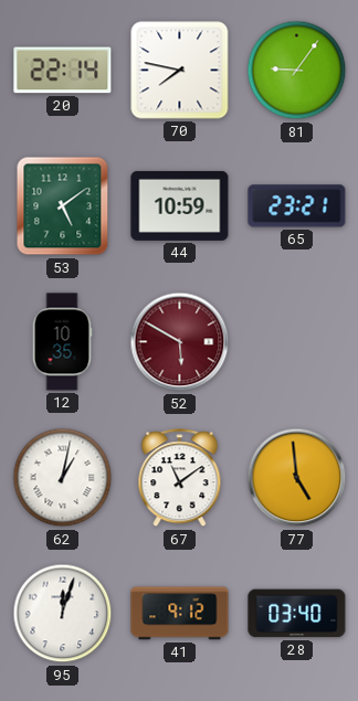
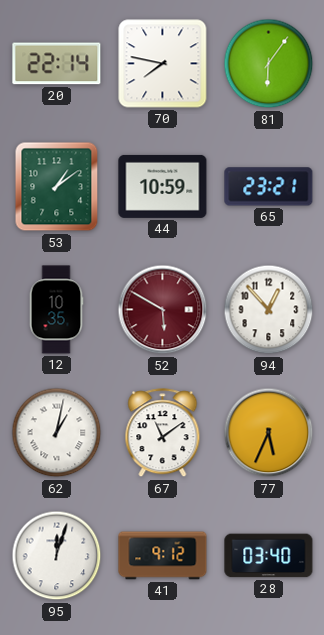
81: 9:06 -> 6:06
53: 5:09 -> 1:09
94: none -> 12:53
77: 4:59 -> 5:34
